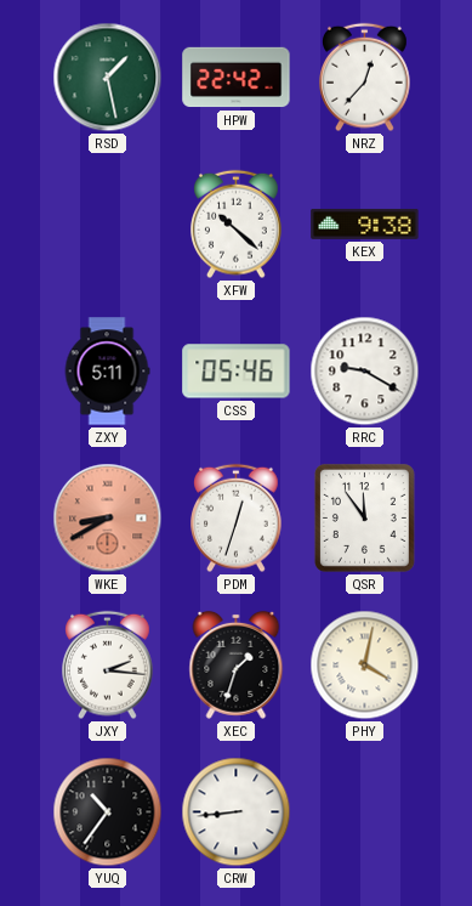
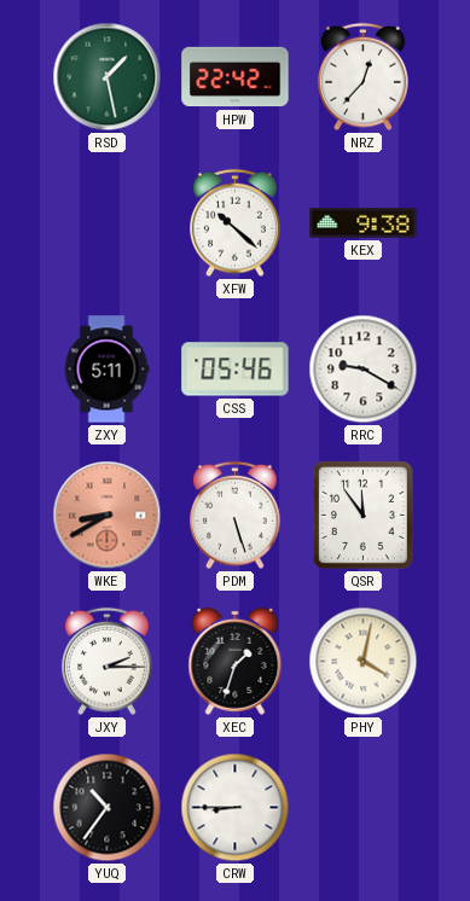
PDM: 12:33 -> 5:27
JXY: 2:16 -> 2:15
CRW: 8:44 -> 8:45
